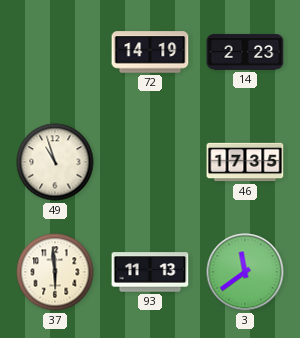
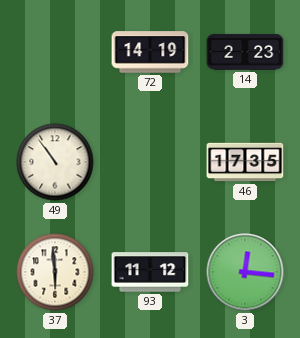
49: 10:57 -> 10:54
93: 11:13 -> 11:12
3: 11:39 -> 12:16
